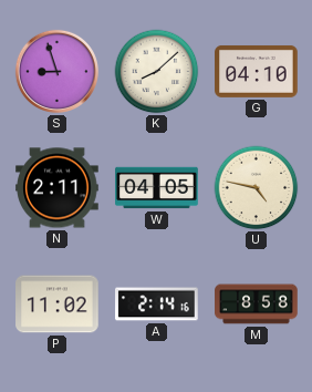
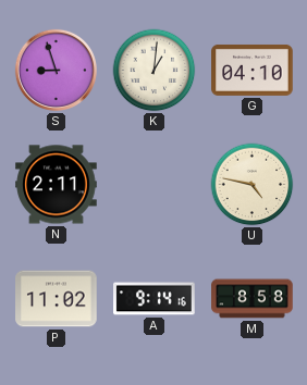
K: 8:08 -> 1:01
W: 04:05 -> none
A: 2:14 -> 9:14
